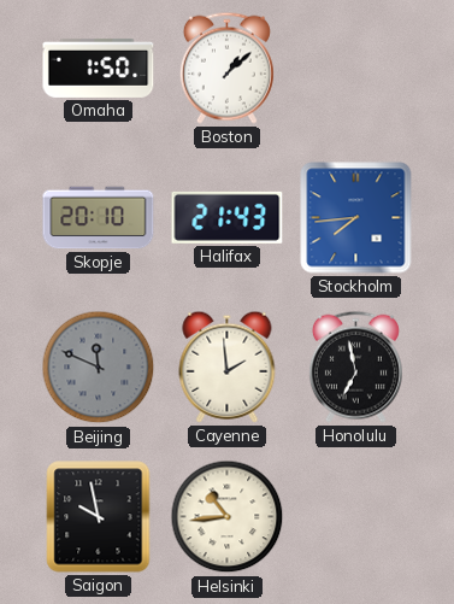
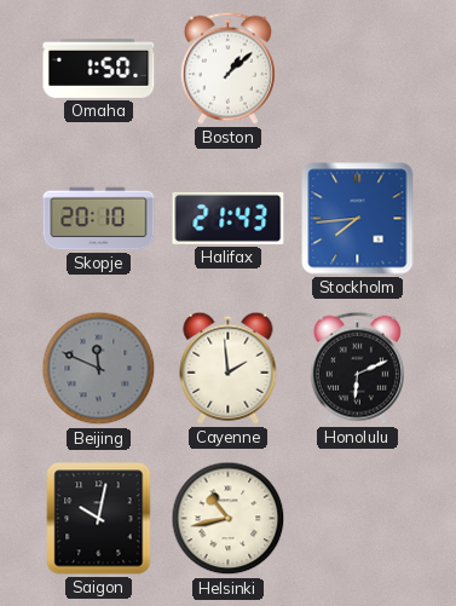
Honolulu: 6:58 -> 6:11
Saigon: 9:58 -> 10:02
Helsinki: 10:44 -> 10:43
